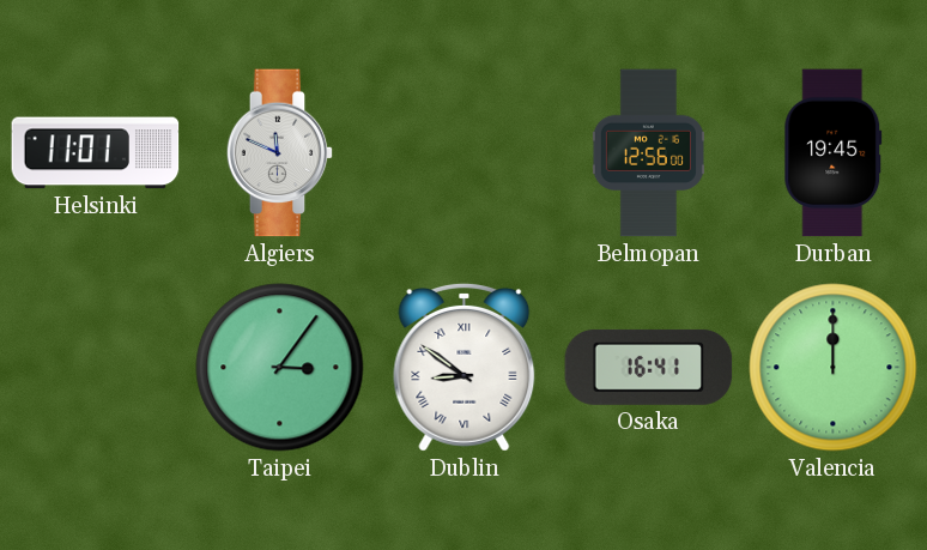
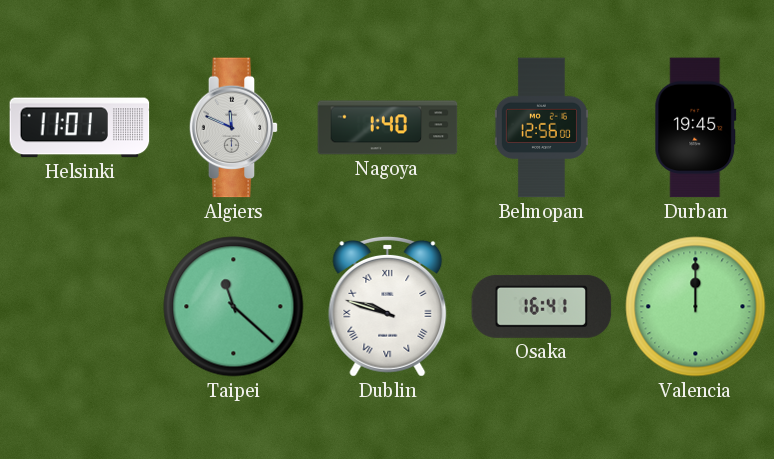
Nagoya: none -> 1:40
Taipei: 3:06 -> 11:22
Dublin: 8:51 -> 9:48
